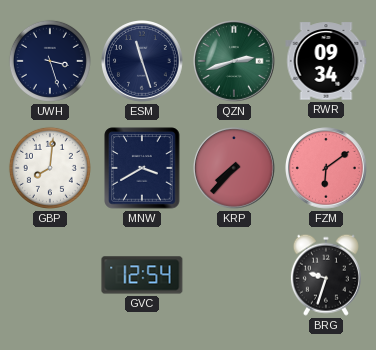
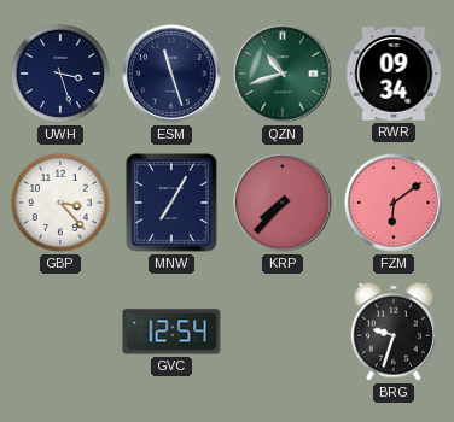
QZN: 2:42 -> 10:42
GBP: 8:01 -> 3:23
MNW: 3:40 -> 7:05
